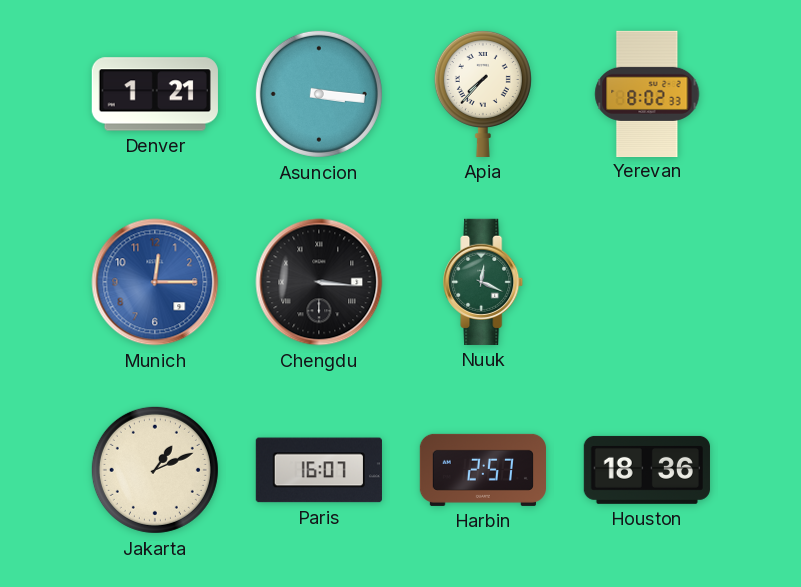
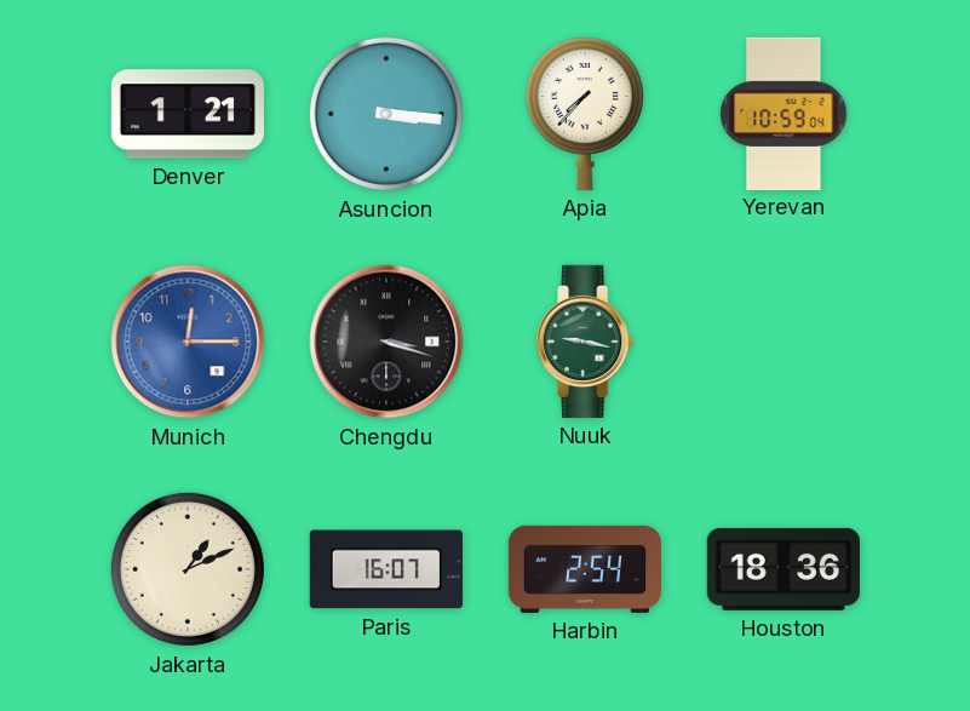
Yerevan: 8:02 -> 10:59
Chengdu: 3:16 -> 3:18
Nuuk: 12:19 -> 9:17
Harbin: 2:57 -> 2:54
